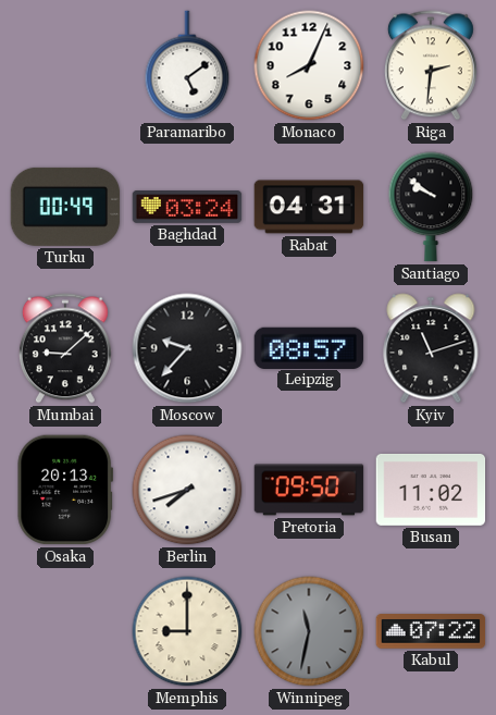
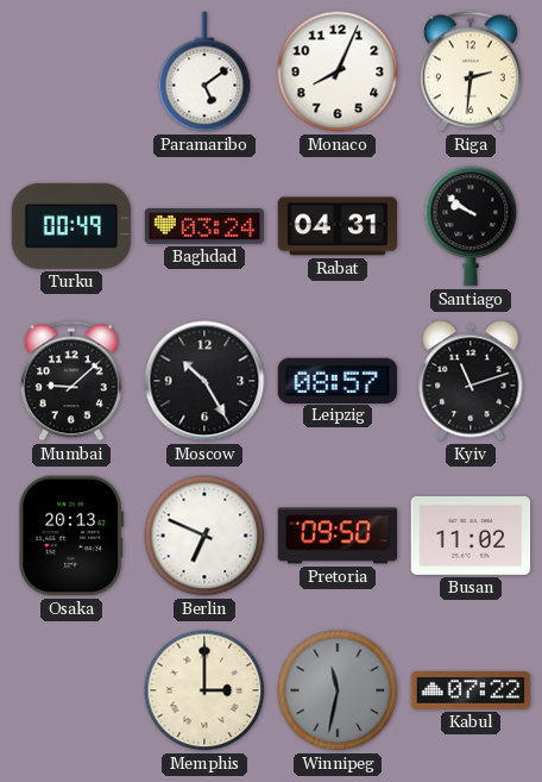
Moscow: 9:37 -> 10:25
Berlin: 7:42 -> 6:49
Memphis: 9:00 -> 3:00
